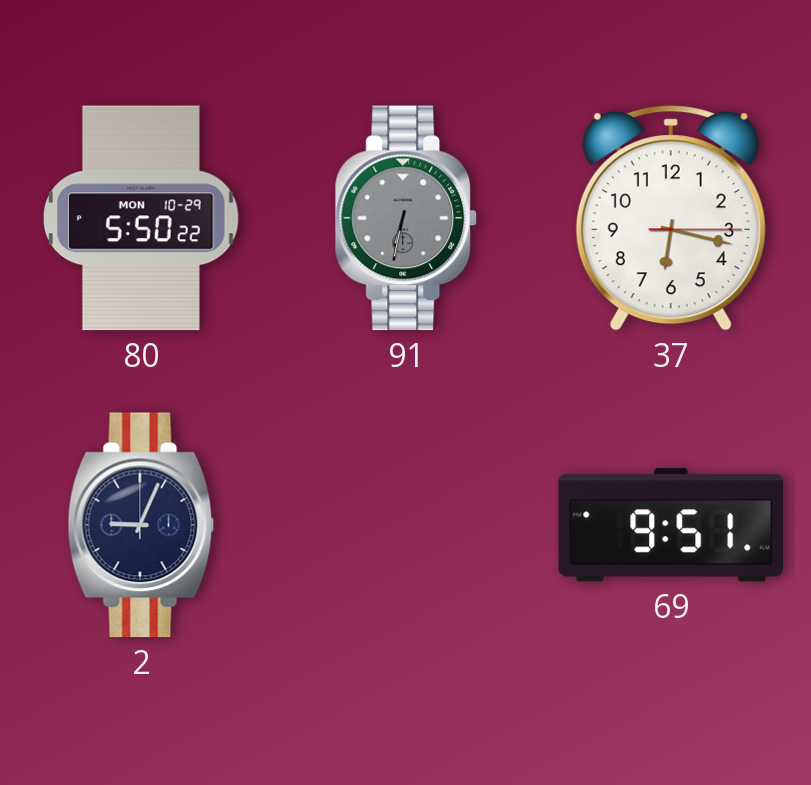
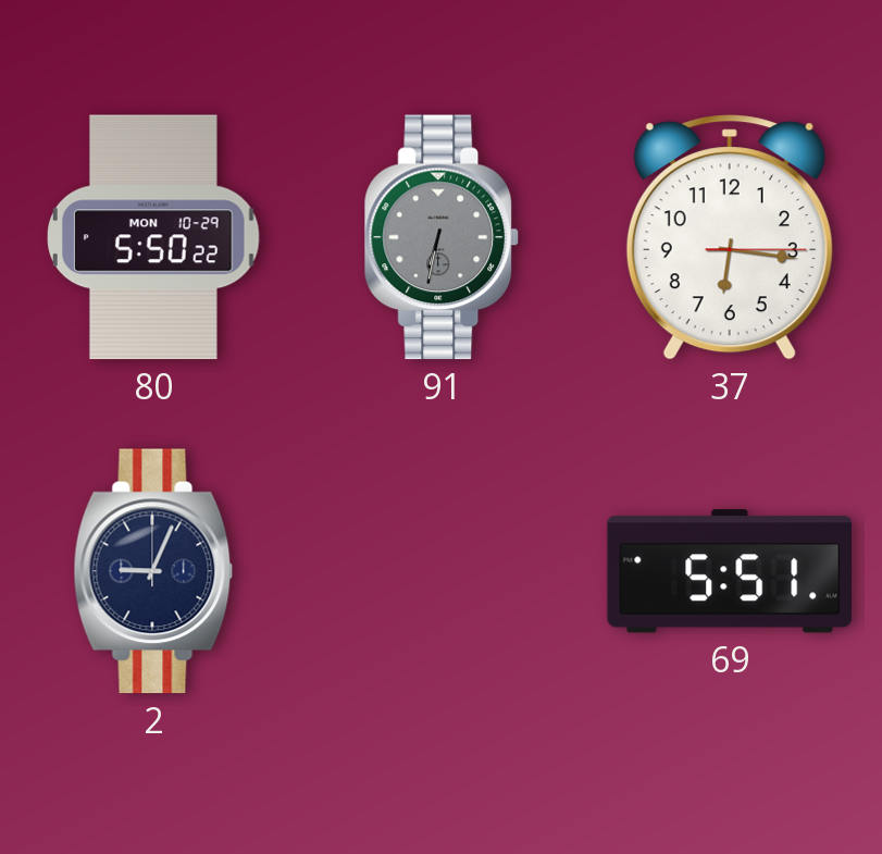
37: 6:17 -> 6:16
69: 9:51 -> 5:51
